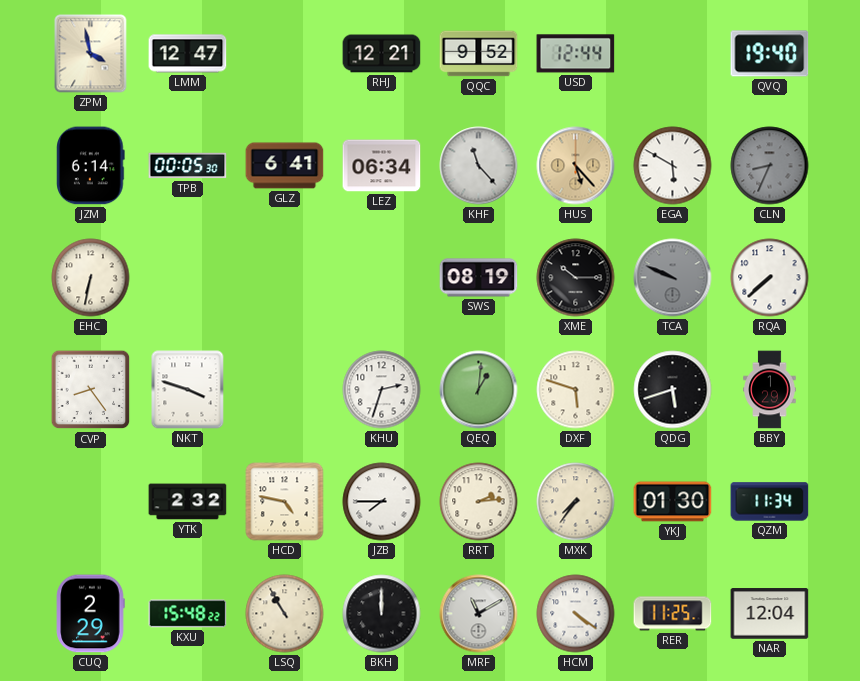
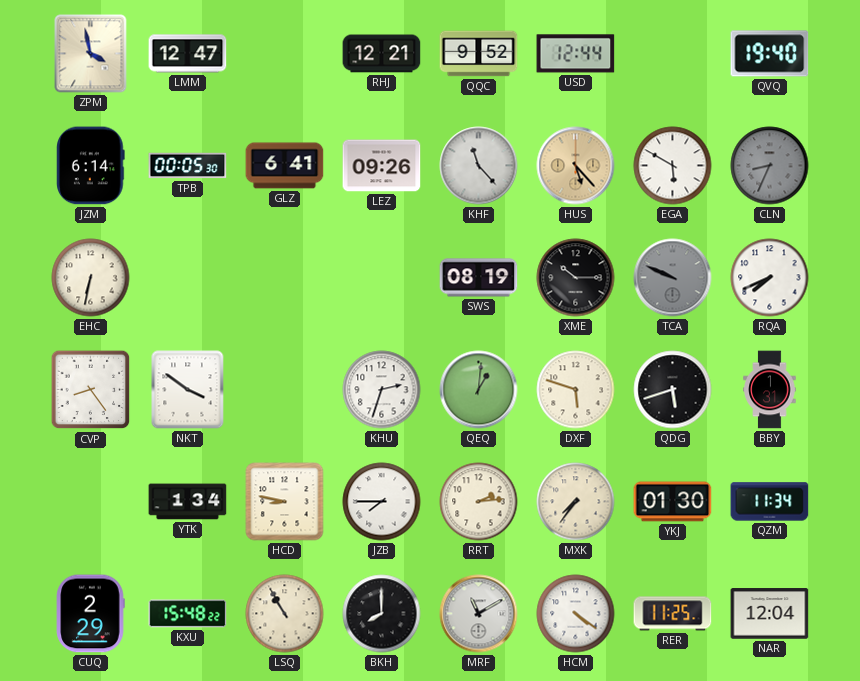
LEZ: 06:34 -> 09:26
RQA: 7:38 -> 7:41
NKT: 3:48 -> 3:51
BBY: 1:29 -> 1:31
YTK: 2:32 -> 1:34
HCD: 4:47 -> 8:47
BKH: 12:00 -> 8:00
